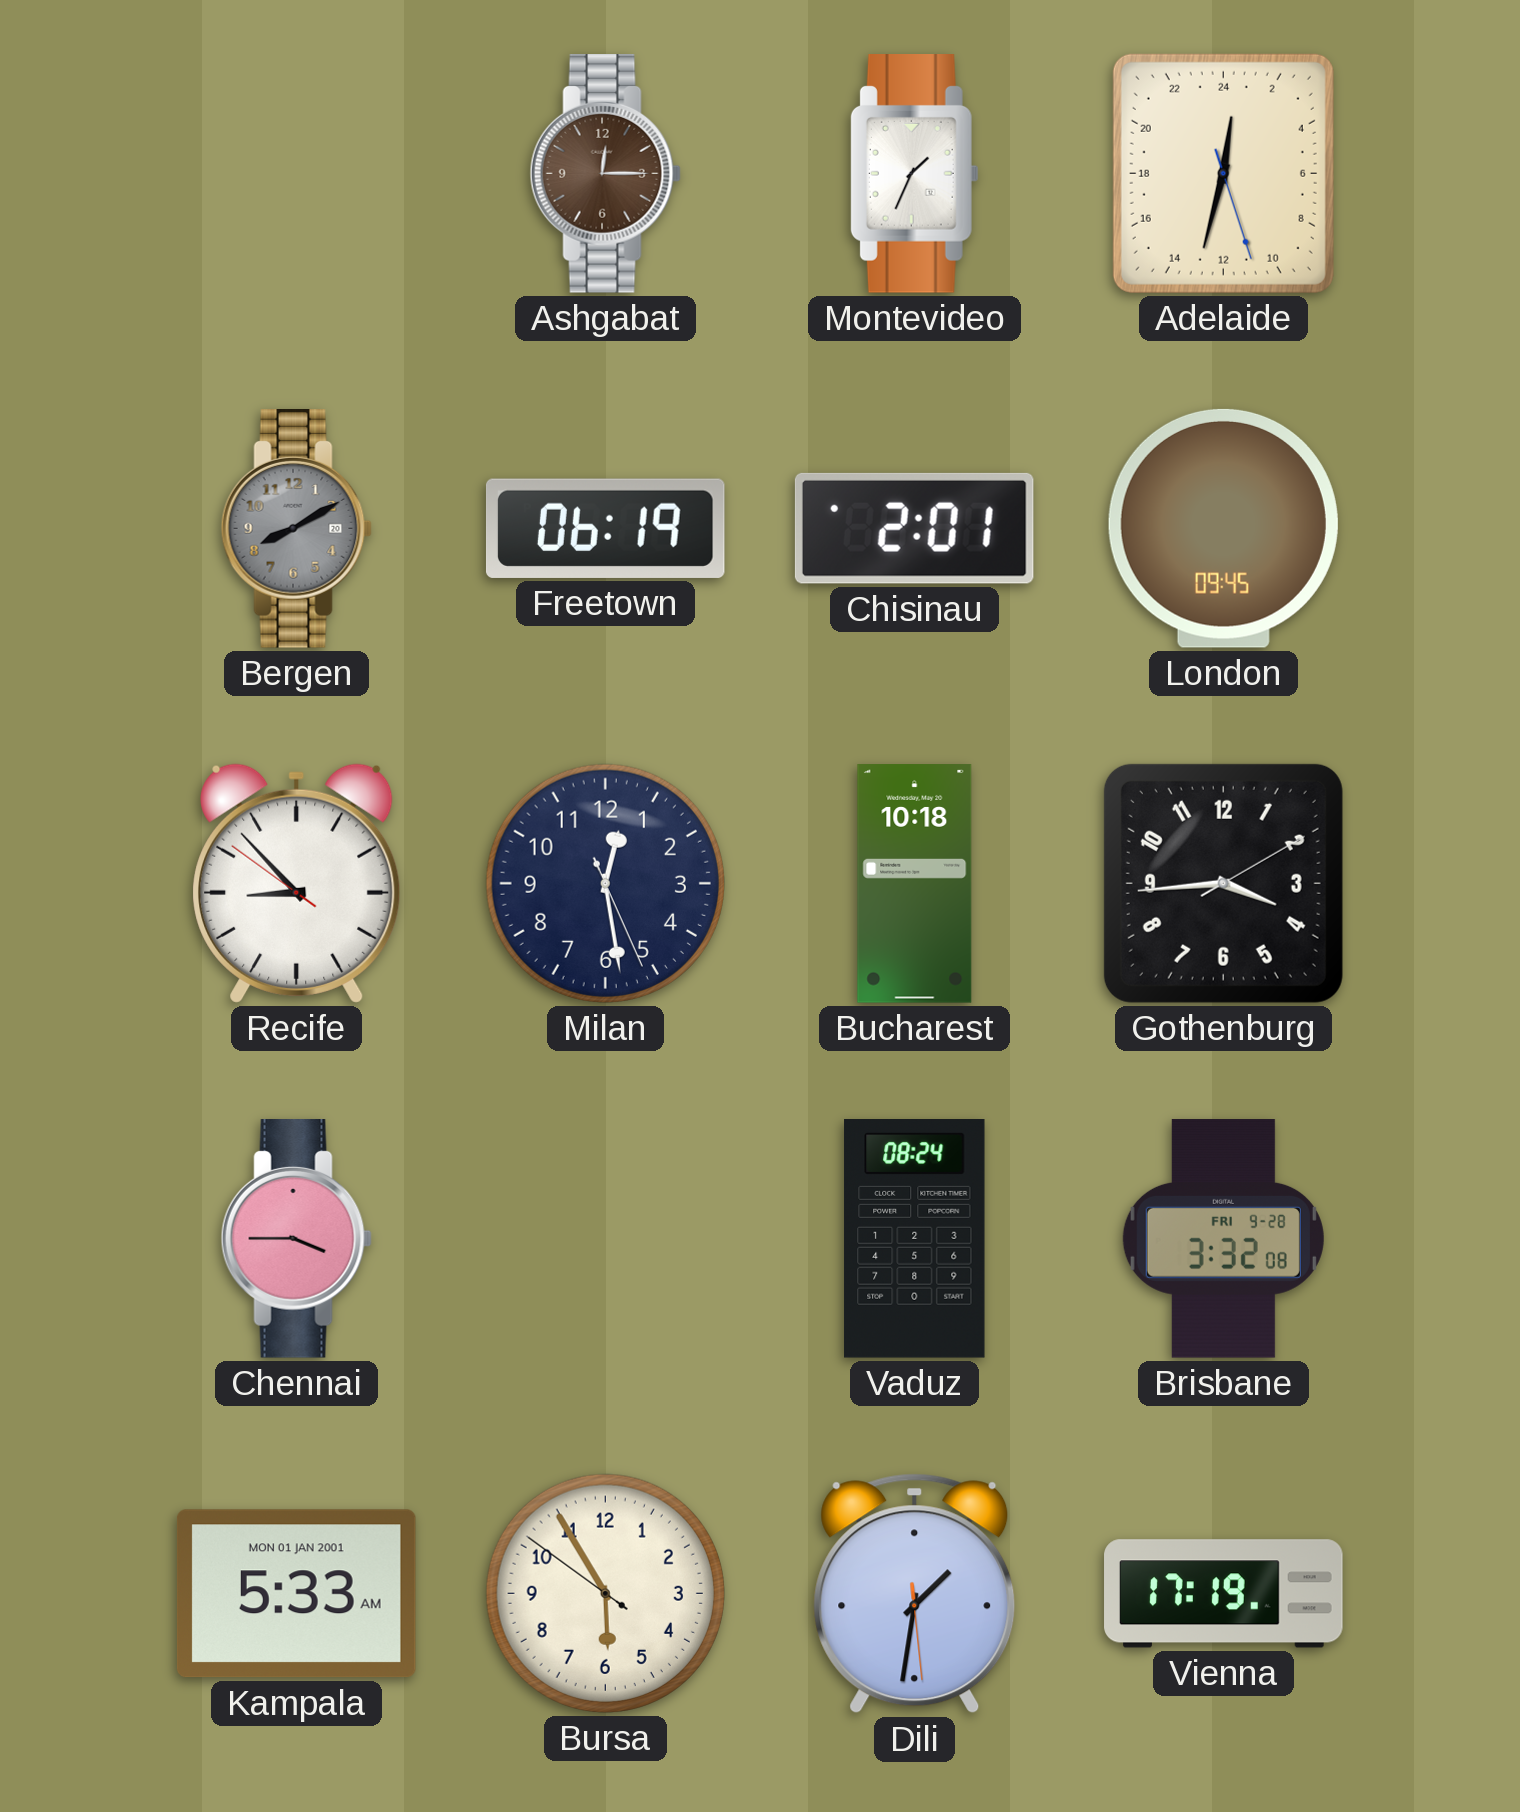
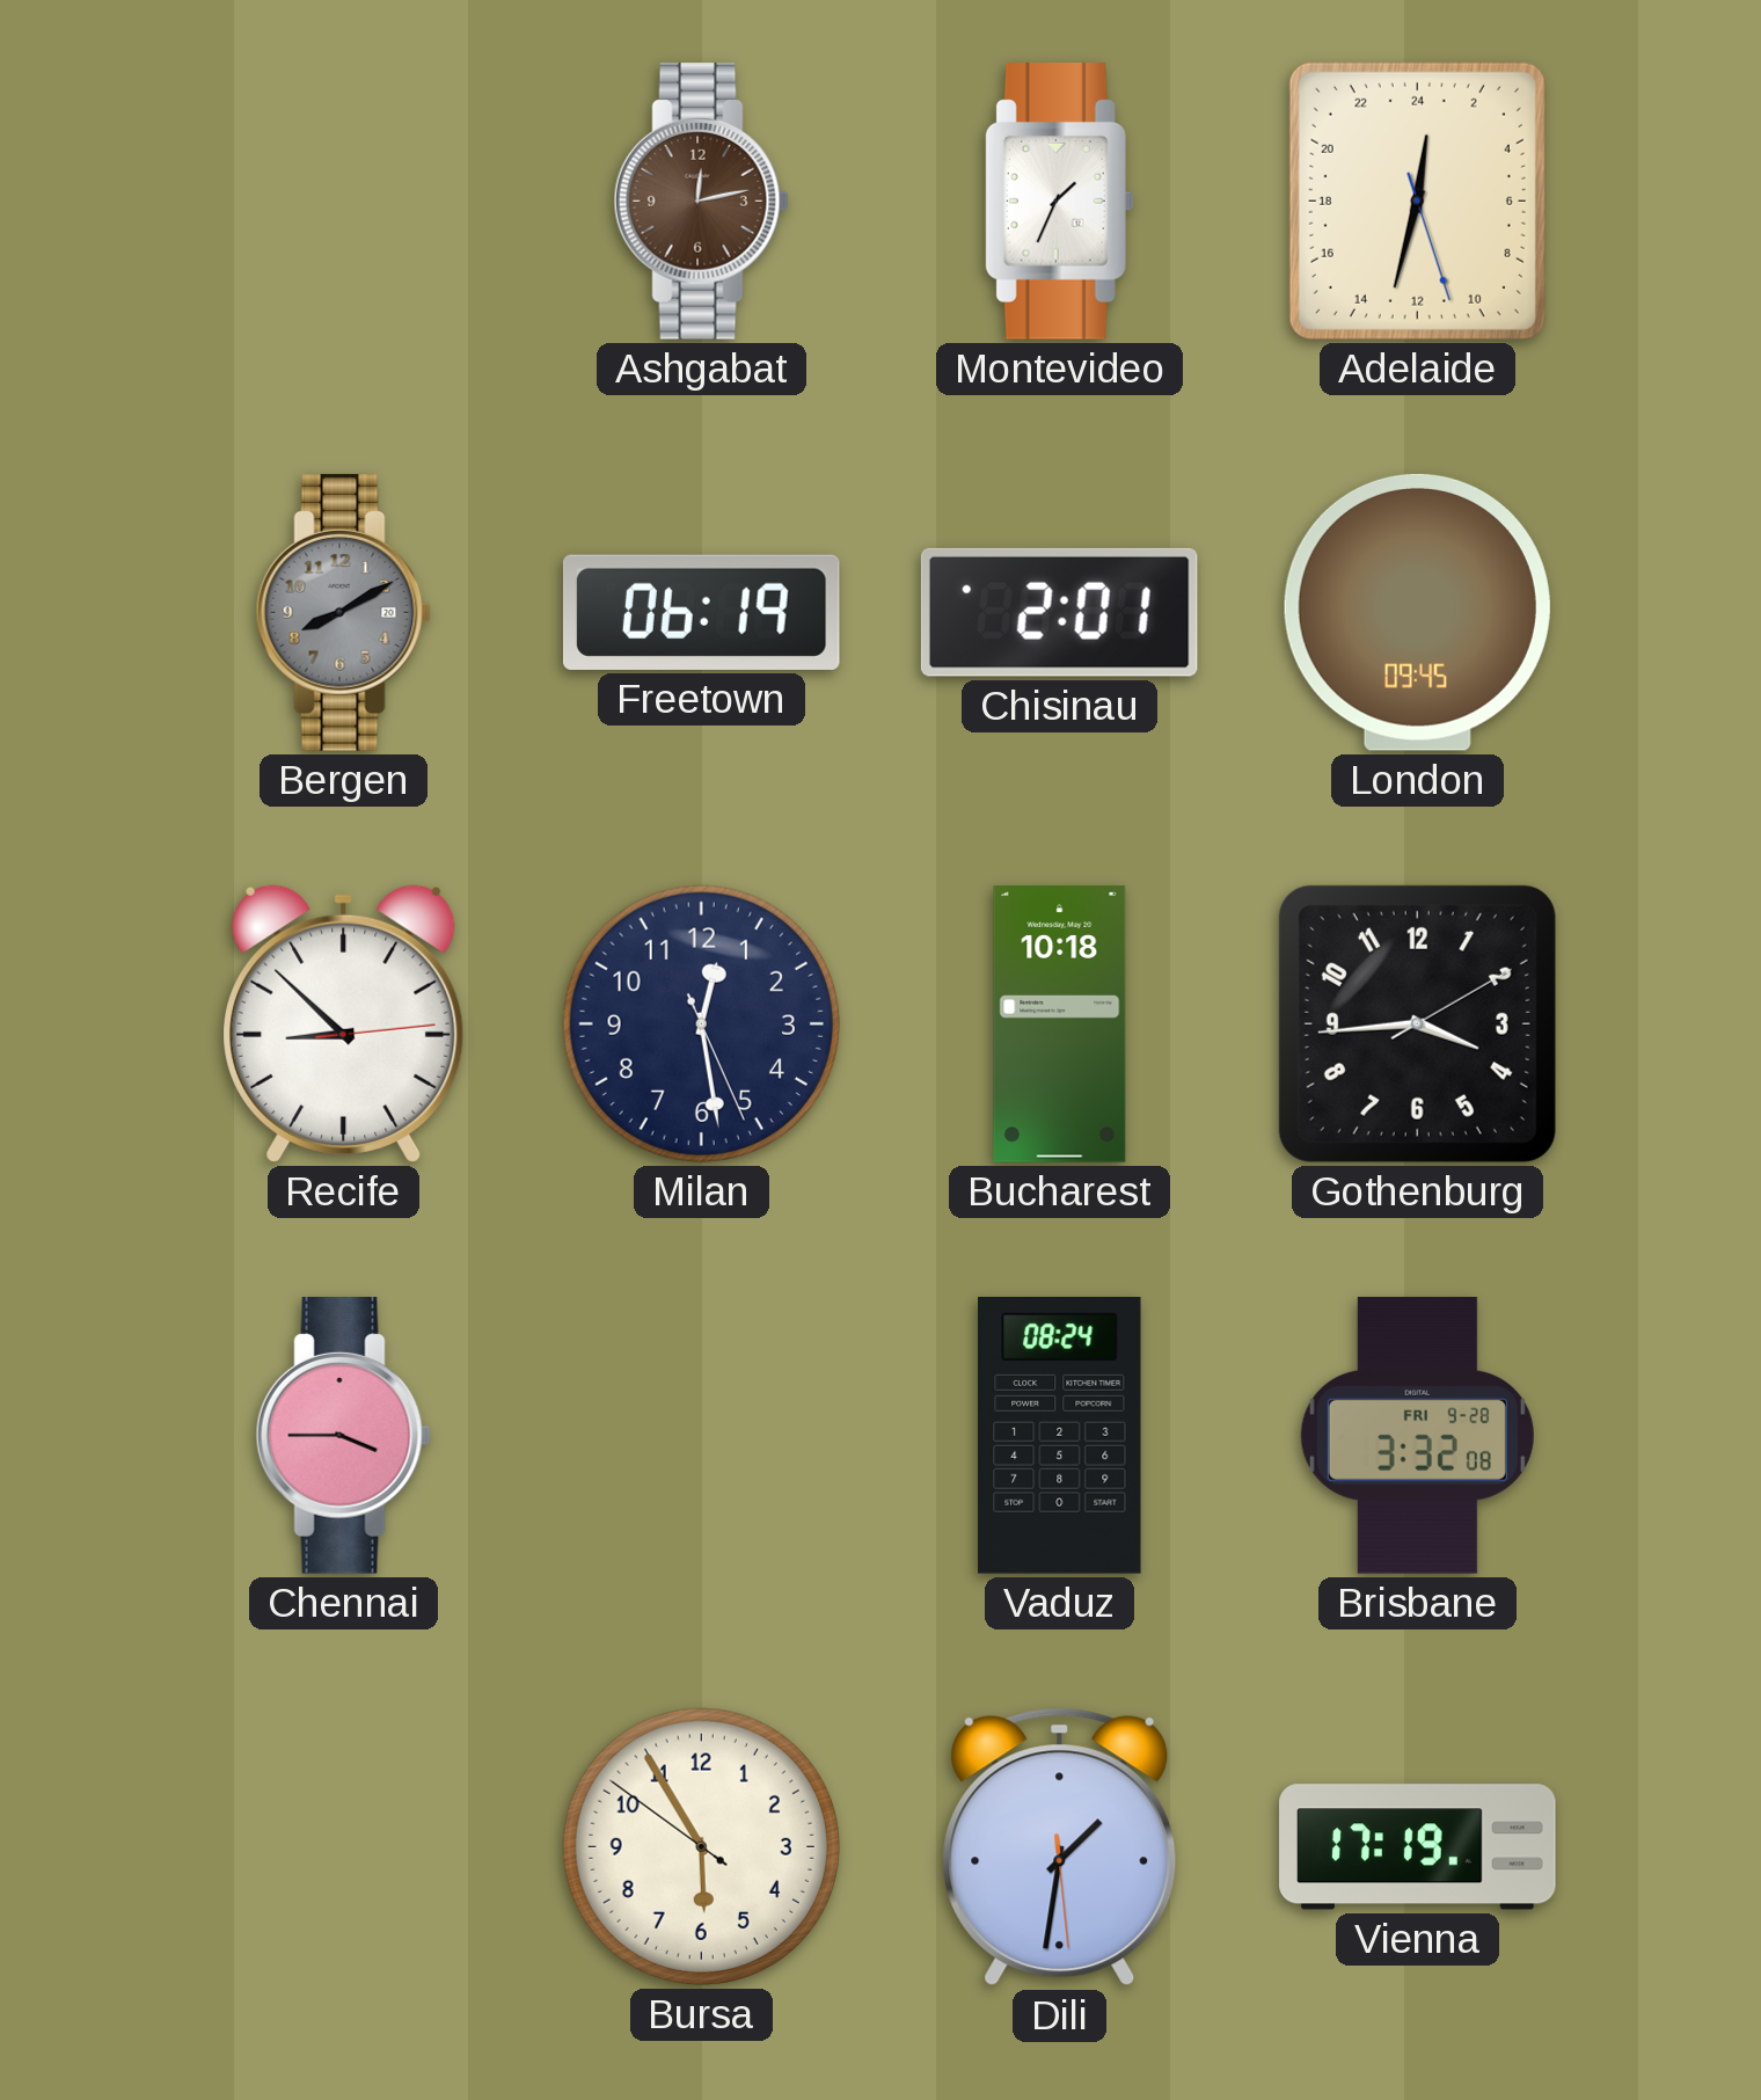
Ashgabat: 12:15 -> 12:13
Recife: 8:52:51 -> 8:52:14
Kampala: 5:33 -> none
